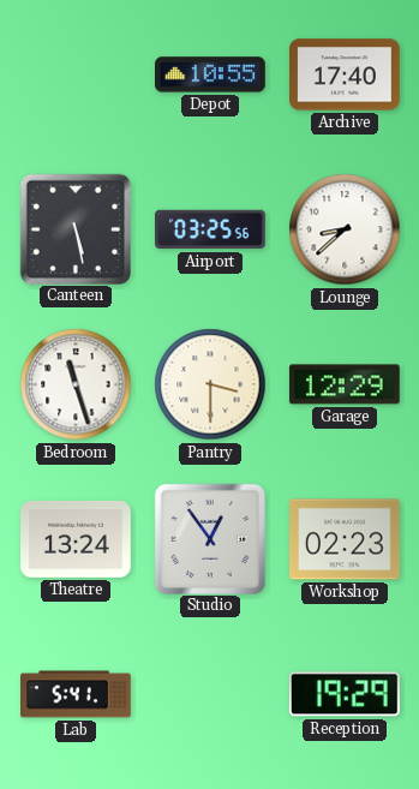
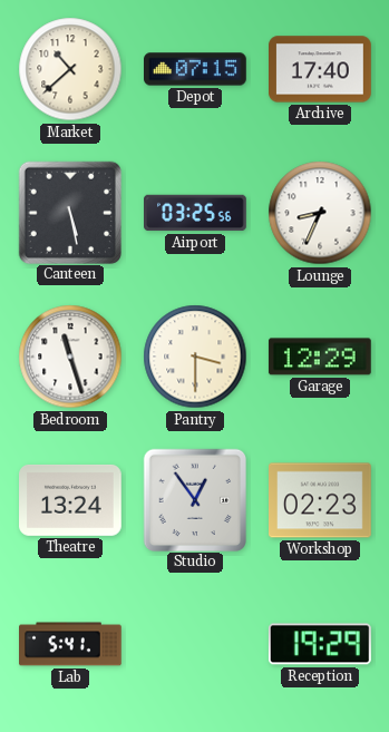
Market: none -> 10:38
Depot: 10:55 -> 07:15
Lounge: 8:38 -> 8:34
